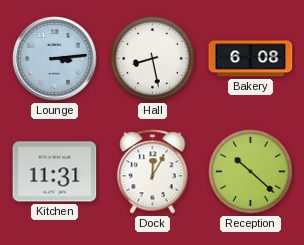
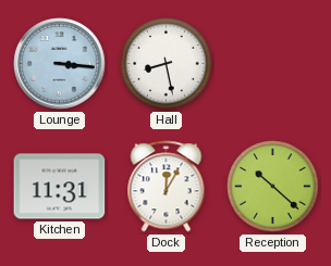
Lounge: 3:14 -> 3:16
Bakery: 6:08 -> none
